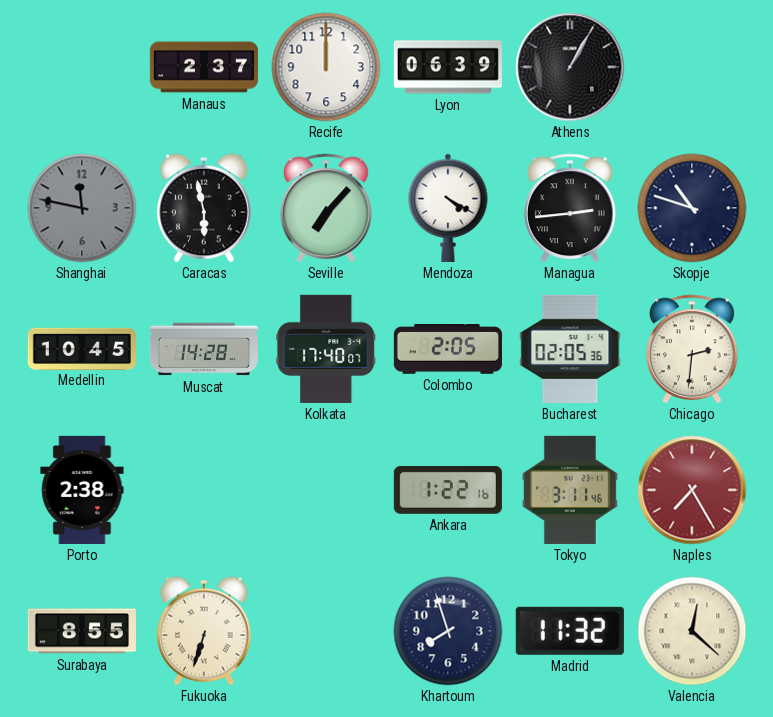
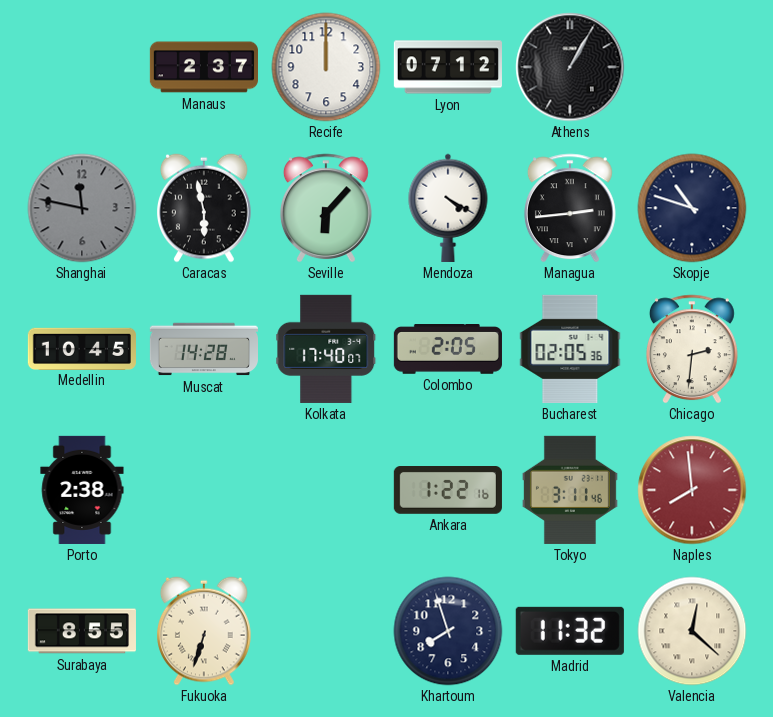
Lyon: 06:39 -> 07:12
Seville: 7:07 -> 6:07
Naples: 7:25 -> 7:59
